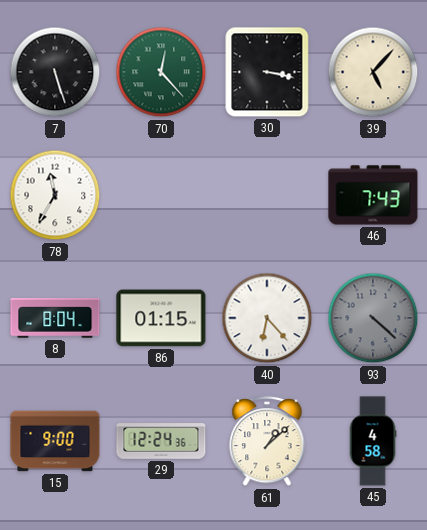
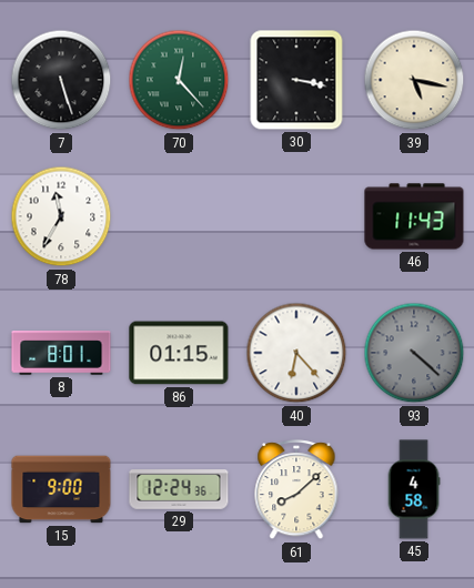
39: 5:07 -> 5:17
46: 7:43 -> 11:43
8: 8:04 -> 8:01
61: 1:08 -> 8:08
